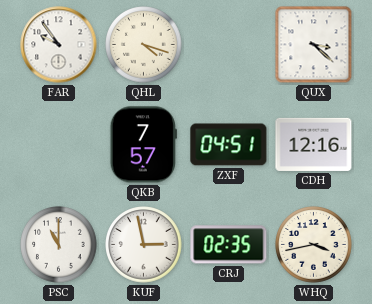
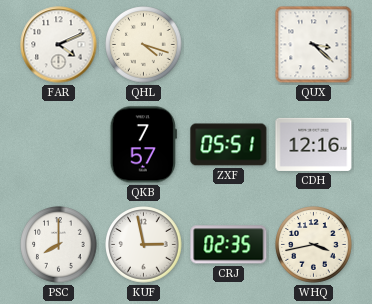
FAR: 9:54 -> 4:11
ZXF: 04:51 -> 05:51
PSC: 11:00 -> 8:00
